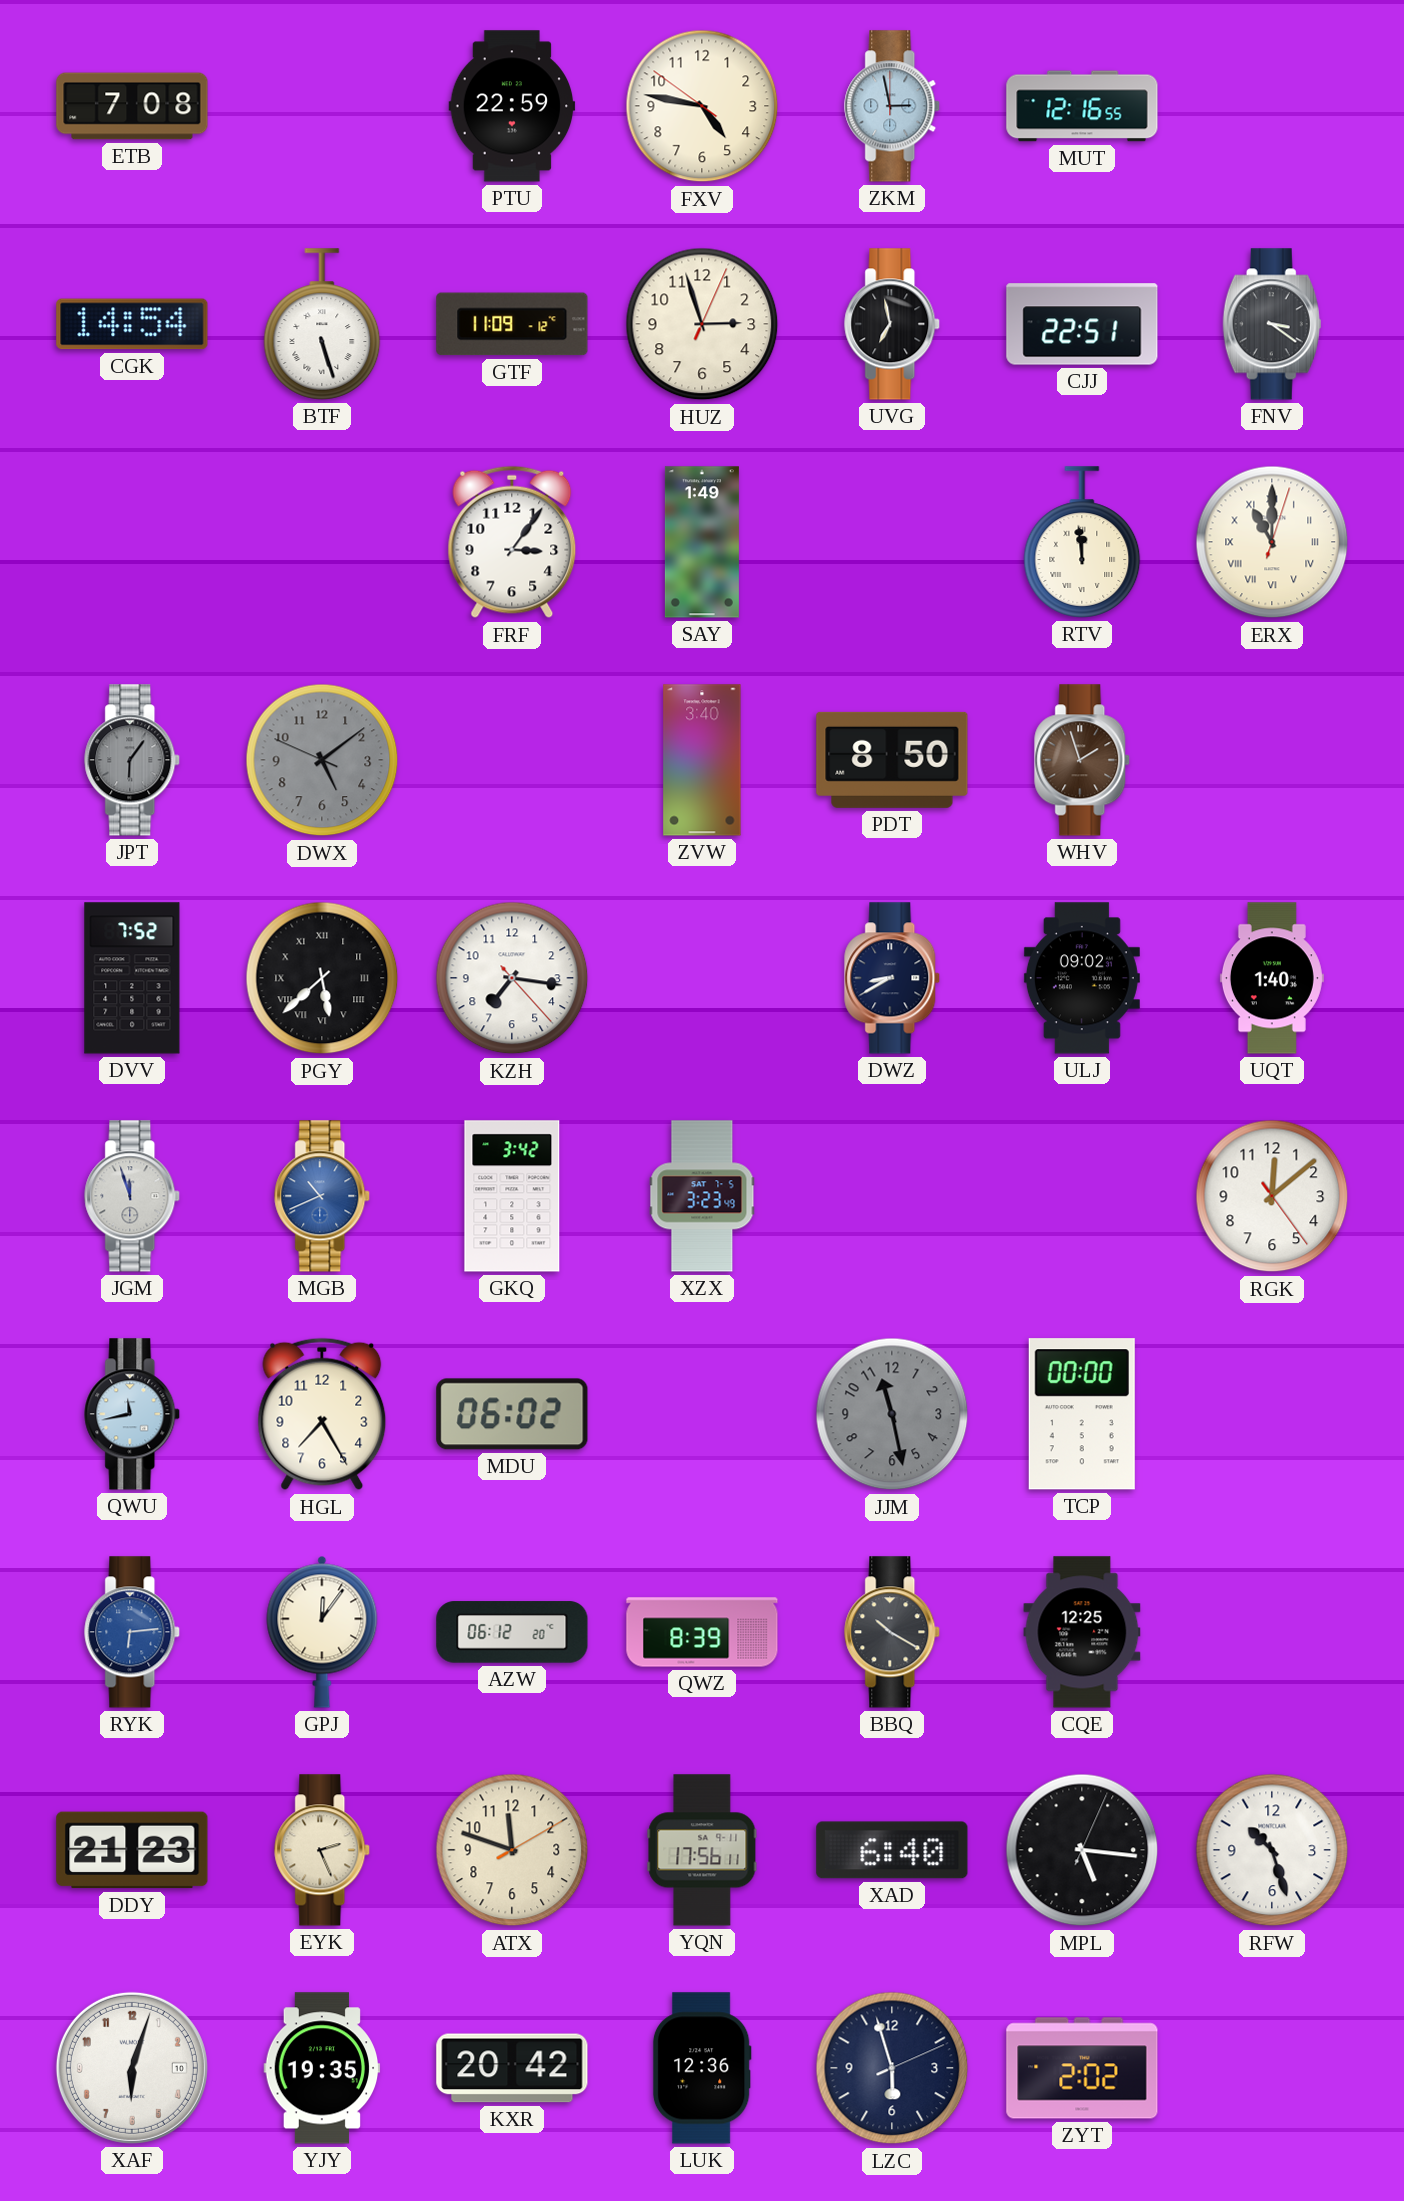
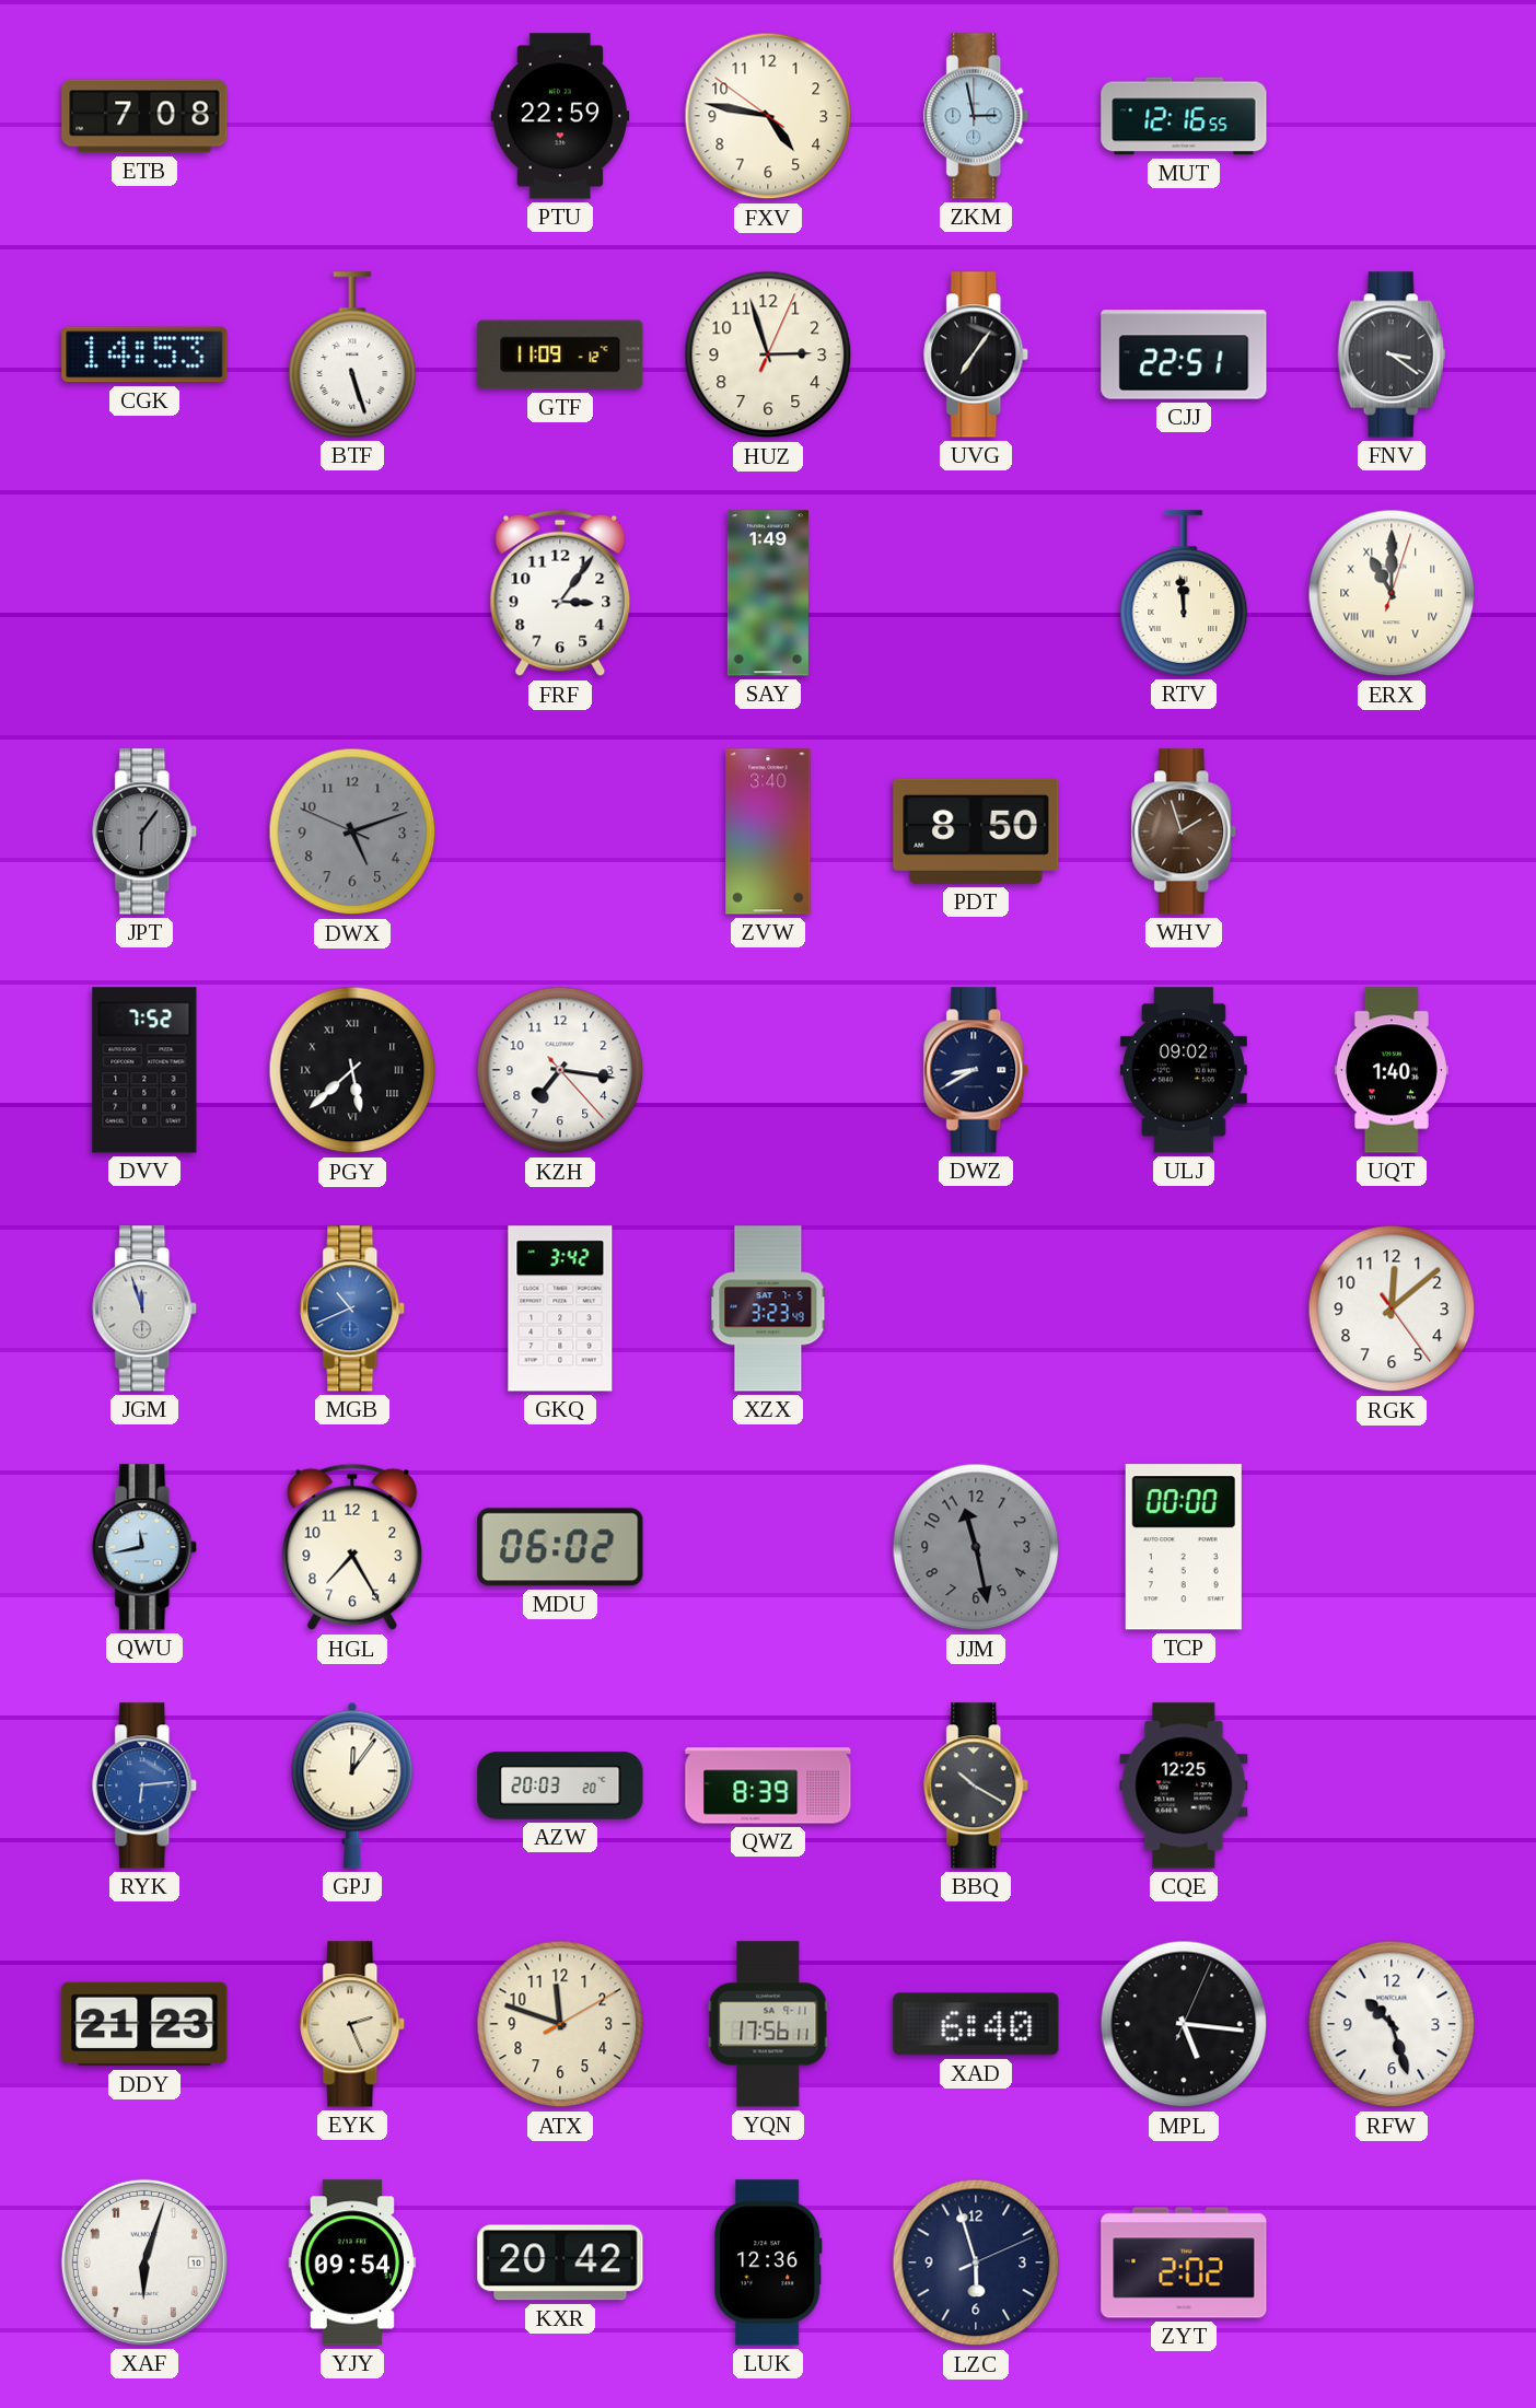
CGK: 14:54 -> 14:53
UVG: 6:58 -> 7:06
DWX: 5:08 -> 5:11
AZW: 06:12 -> 20:03
YJY: 19:35 -> 09:54
